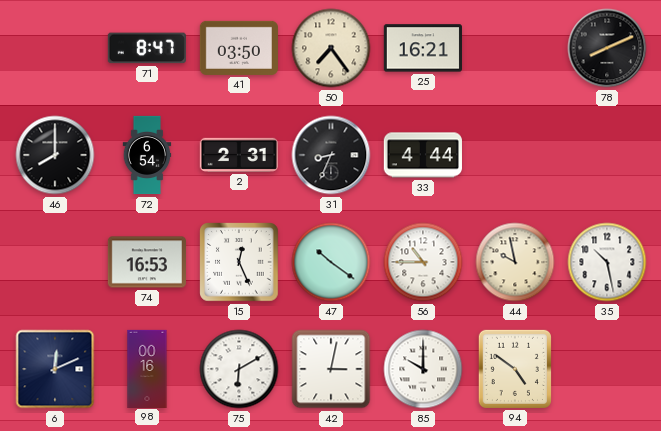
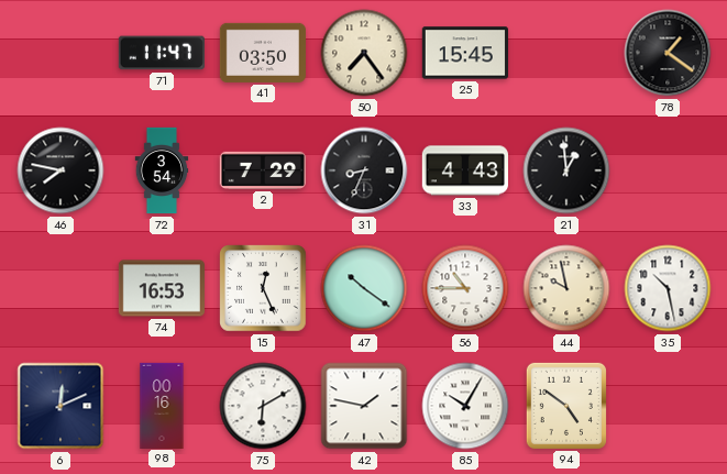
71: 8:47 -> 11:47
25: 16:21 -> 15:45
78: 8:11 -> 1:21
46: 8:00 -> 7:47
72: 6:54 -> 3:54
2: 2:31 -> 7:29
33: 4:44 -> 4:43
21: none -> 12:59
42: 3:02 -> 1:47
85: 10:00 -> 10:05
